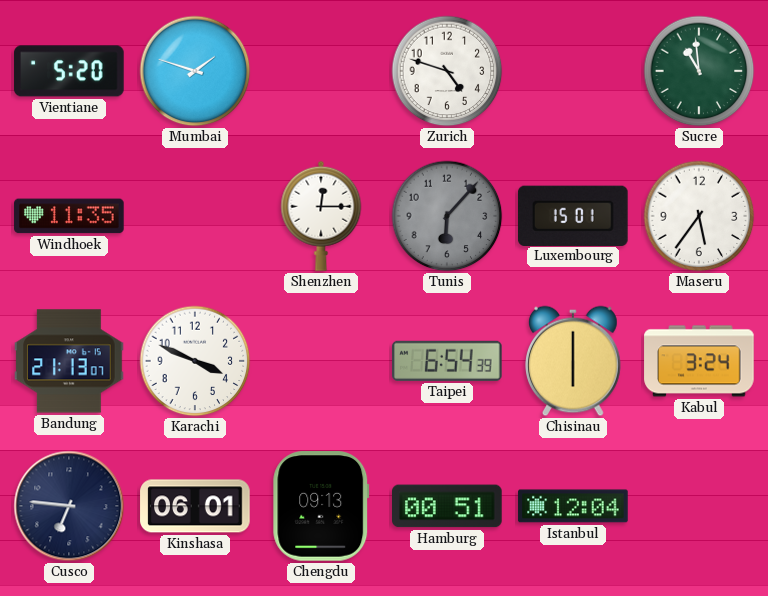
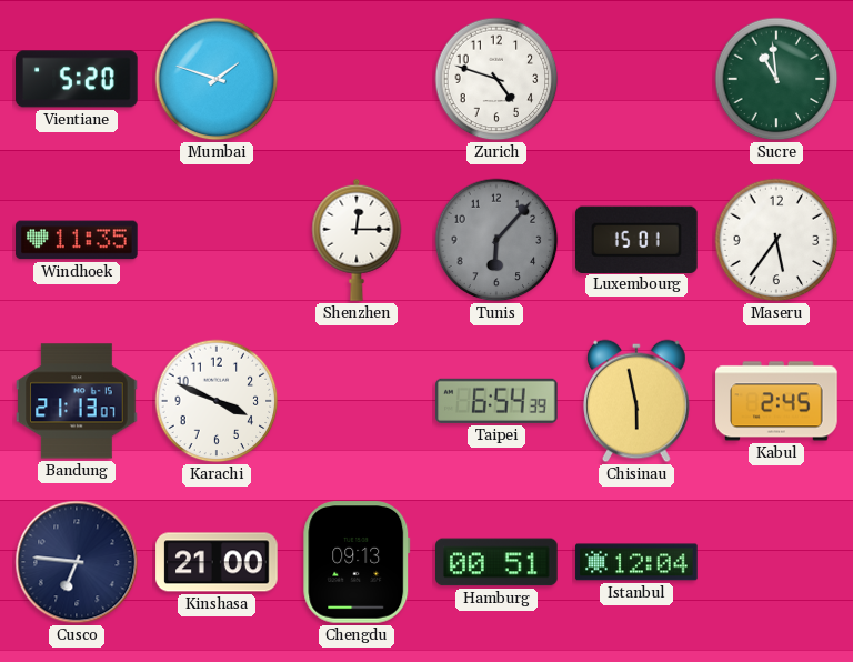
Chisinau: 6:00 -> 5:58
Kabul: 3:24 -> 2:45
Kinshasa: 06:01 -> 21:00
